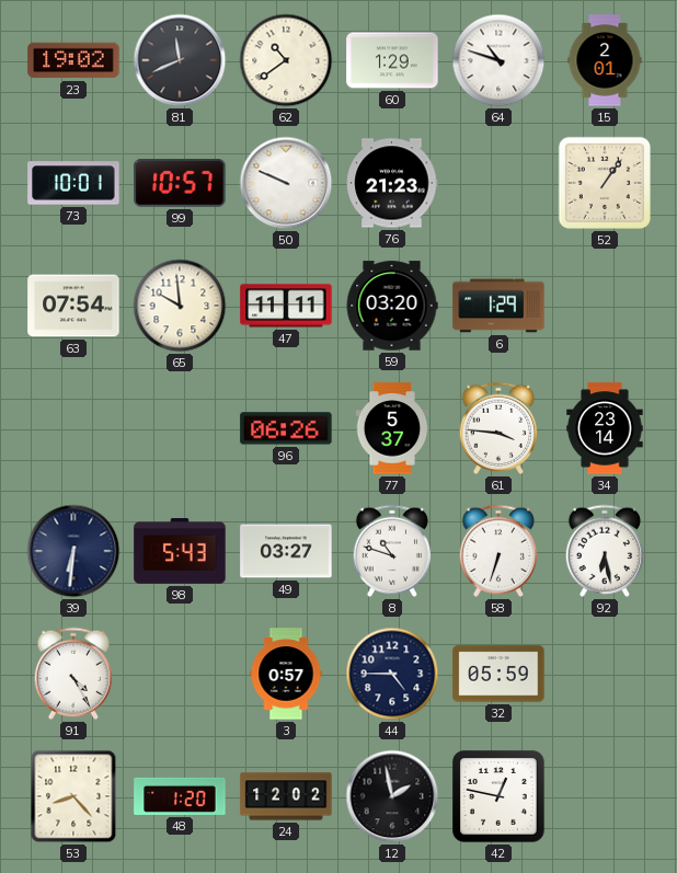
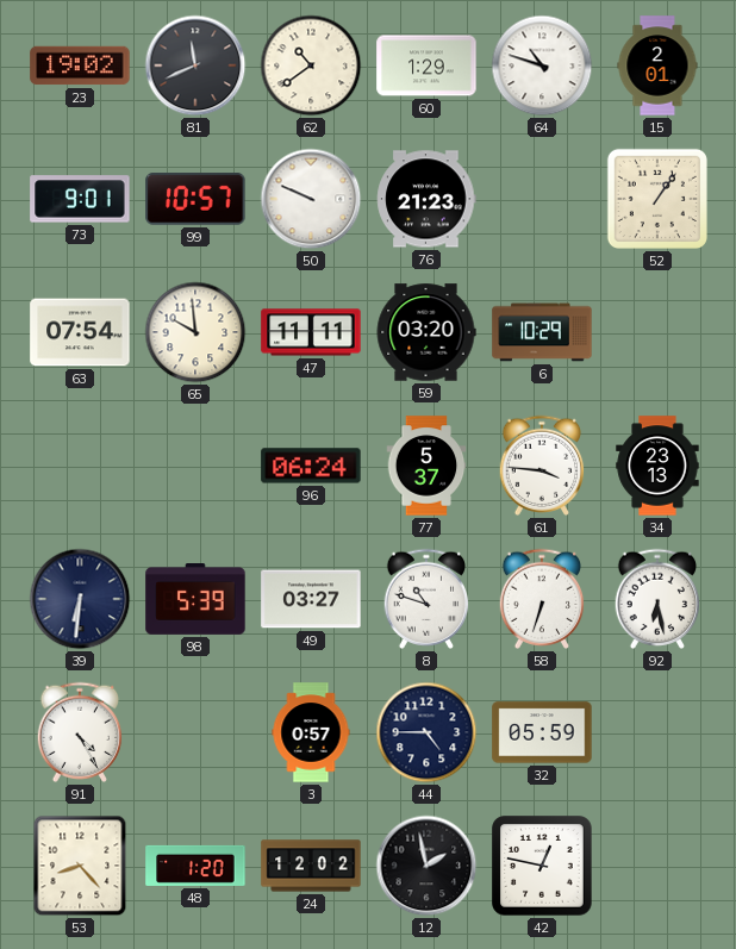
73: 10:01 -> 9:01
6: 1:29 -> 10:29
96: 06:26 -> 06:24
34: 23:14 -> 23:13
98: 5:43 -> 5:39
